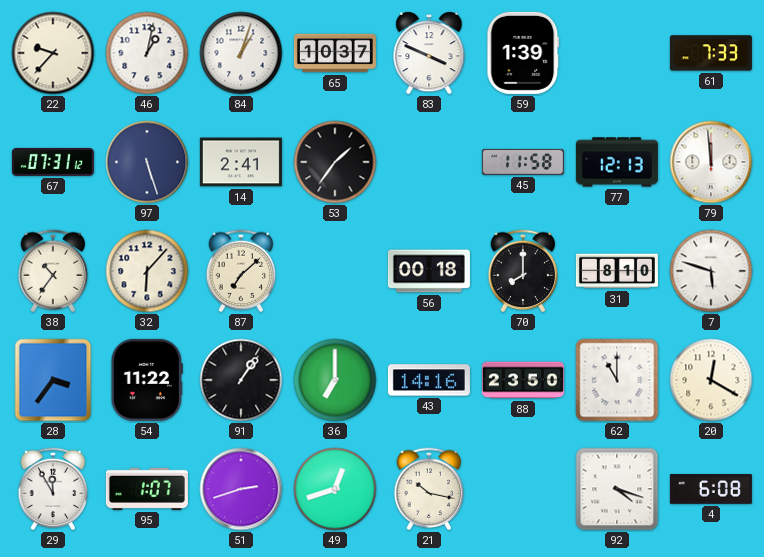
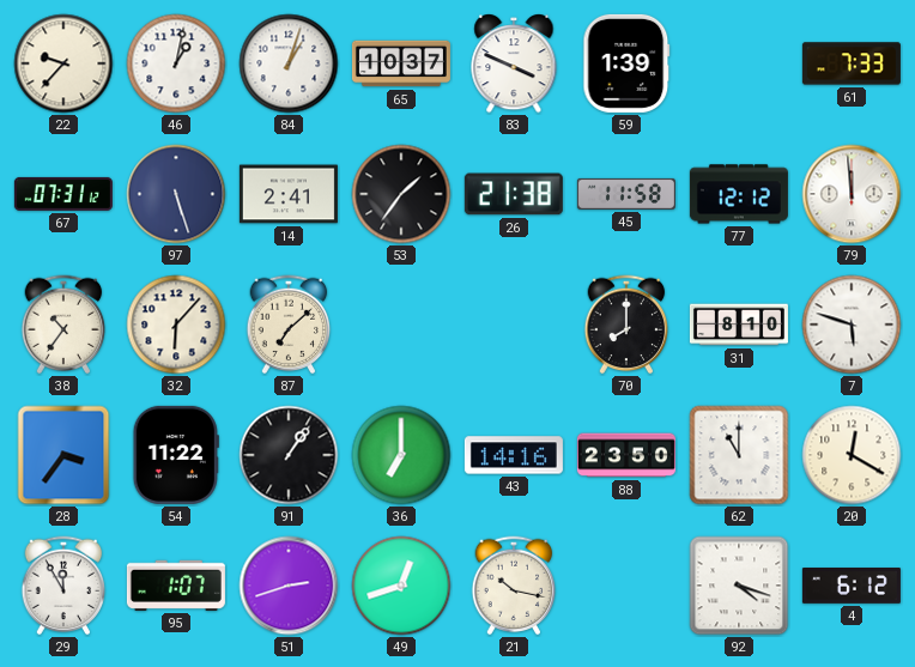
26: none -> 21:38
77: 12:13 -> 12:12
56: 00:18 -> none
4: 6:08 -> 6:12
